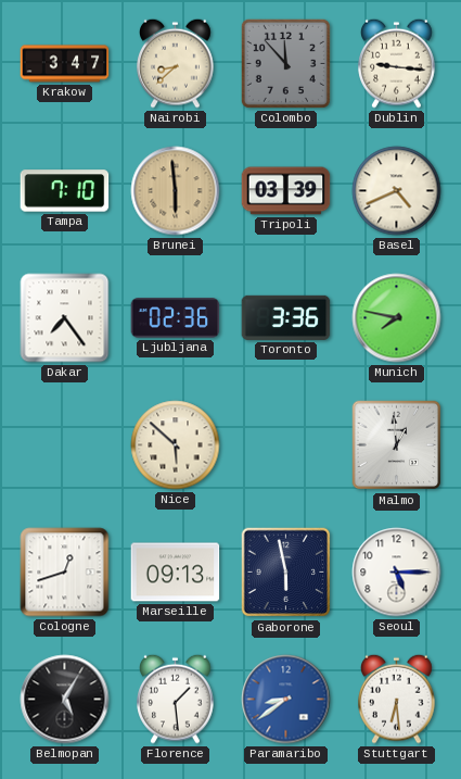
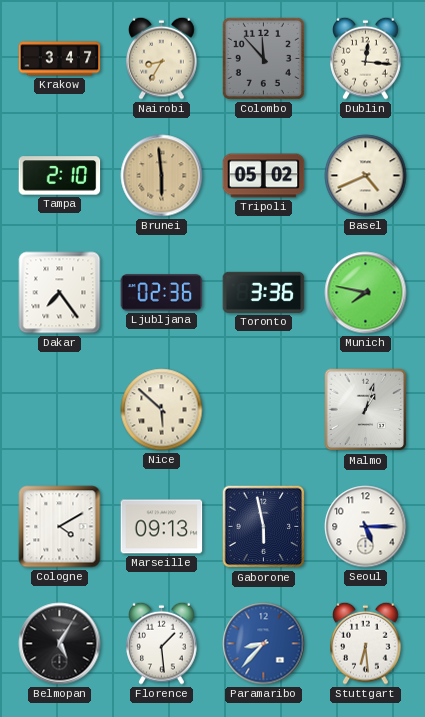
Nairobi: 8:38 -> 8:35
Dublin: 9:16 -> 12:16
Tampa: 7:10 -> 2:10
Tripoli: 03:39 -> 05:02
Malmo: 12:59 -> 1:03
Cologne: 12:42 -> 4:10
Paramaribo: 8:39 -> 8:37
